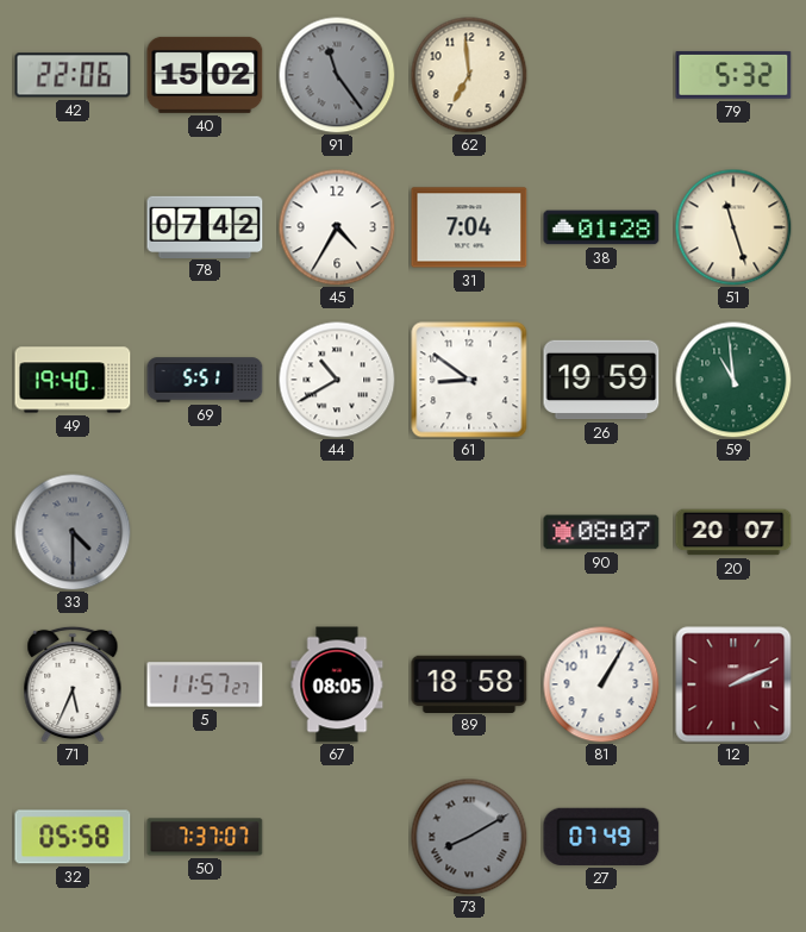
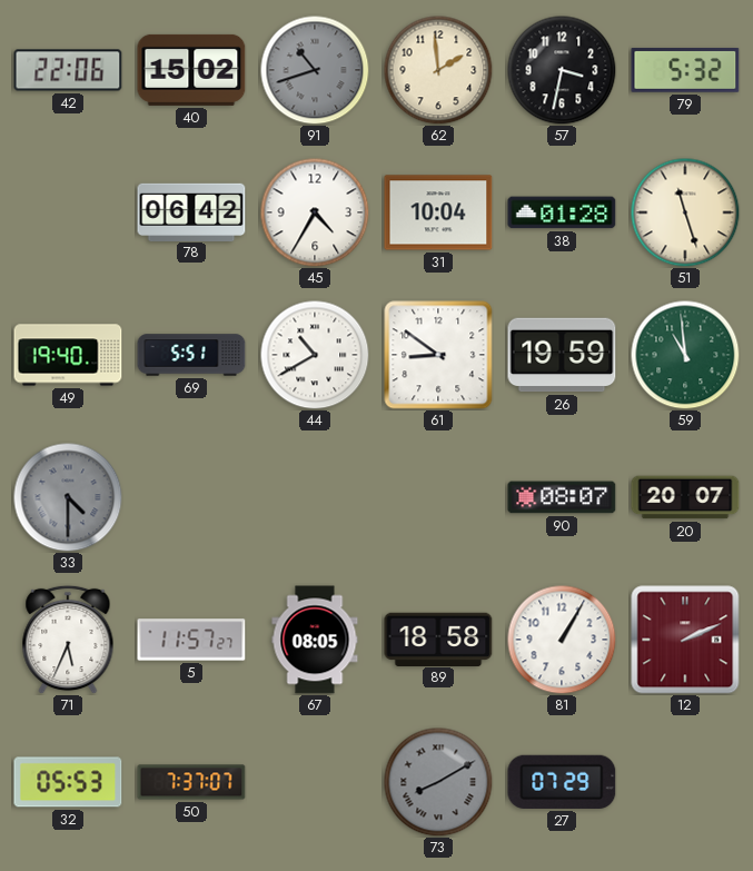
91: 11:24 -> 10:42
62: 6:59 -> 1:59
57: none -> 3:32
78: 07:42 -> 06:42
31: 7:04 -> 10:04
32: 05:58 -> 05:53
27: 07:49 -> 07:29
